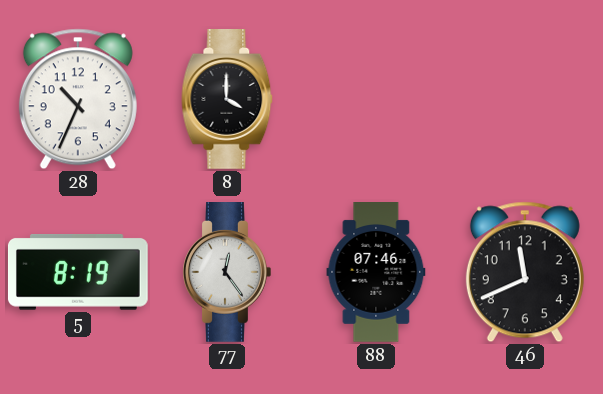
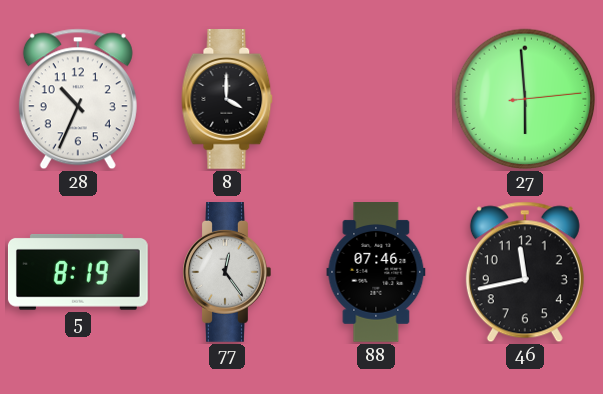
27: none -> 5:59
46: 11:41 -> 11:43
